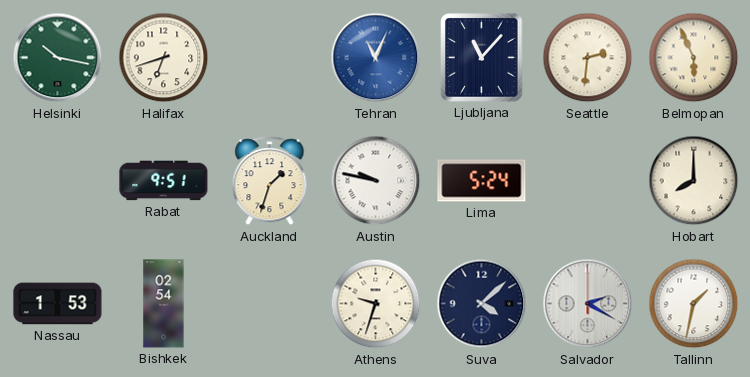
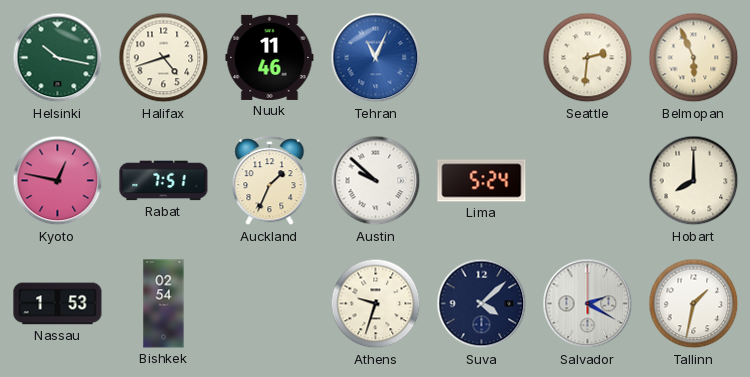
Halifax: 6:42 -> 4:42
Nuuk: none -> 11:46
Ljubljana: 11:07 -> none
Kyoto: none -> 12:47
Rabat: 9:51 -> 7:51
Auckland: 1:33 -> 1:34
Austin: 9:47 -> 9:52
